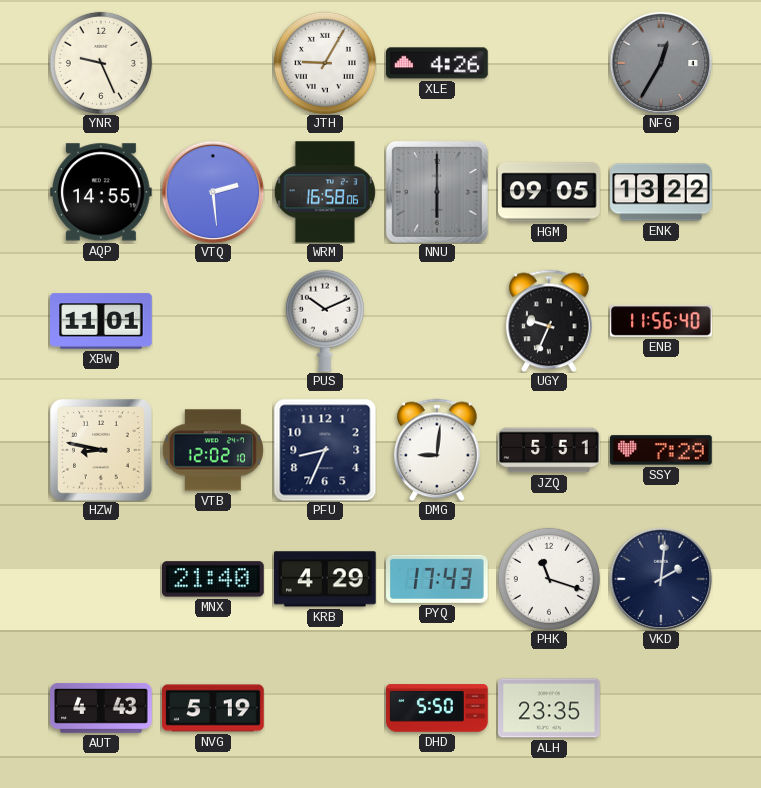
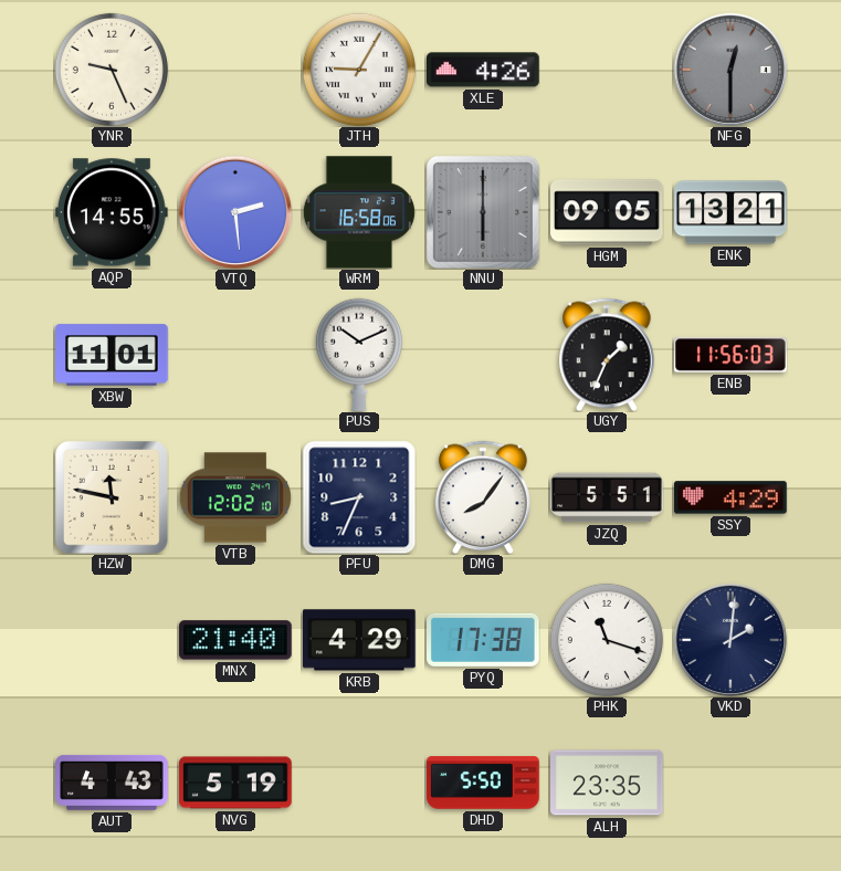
NFG: 12:35 -> 12:30
ENK: 13:22 -> 13:21
UGY: 9:34 -> 1:34
ENB: 11:56:40 -> 11:56:03
HZW: 8:47 -> 11:47
DMG: 9:01 -> 8:06
SSY: 7:29 -> 4:29
PYQ: 17:43 -> 17:38
